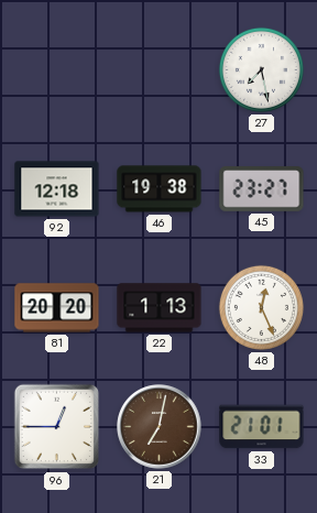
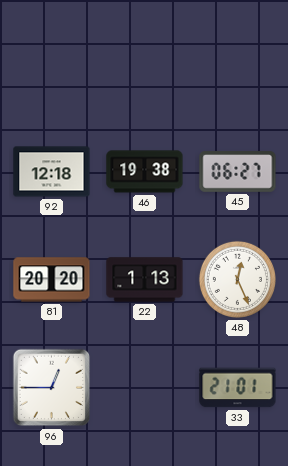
27: 7:28 -> none
45: 23:27 -> 06:27
21: 7:02 -> none
